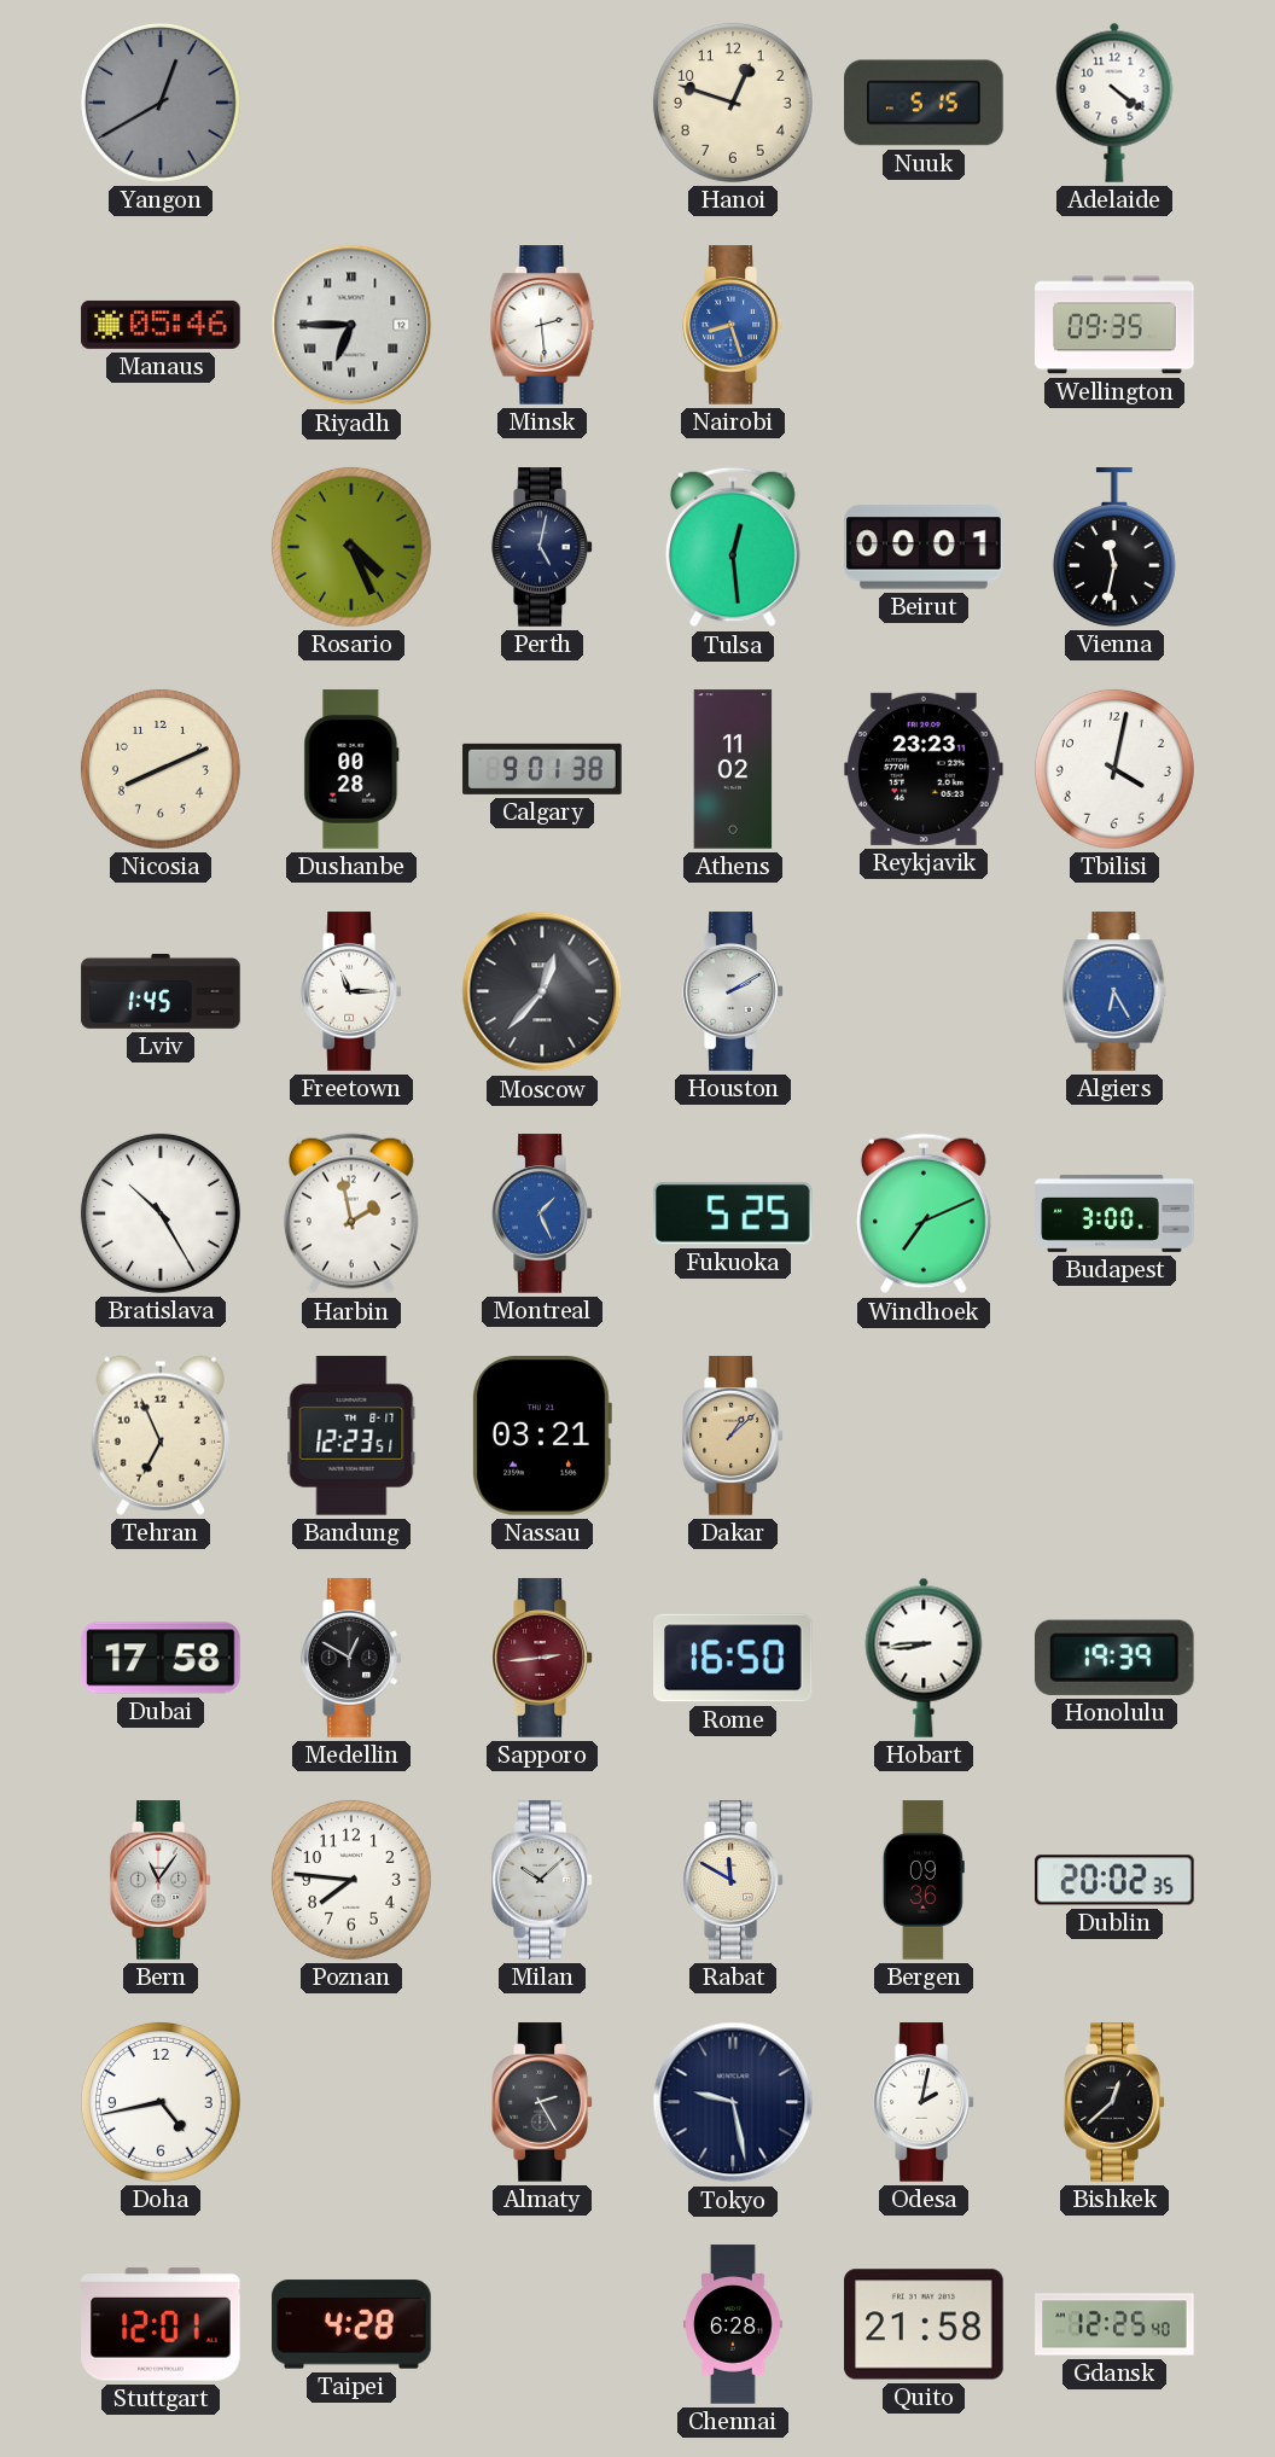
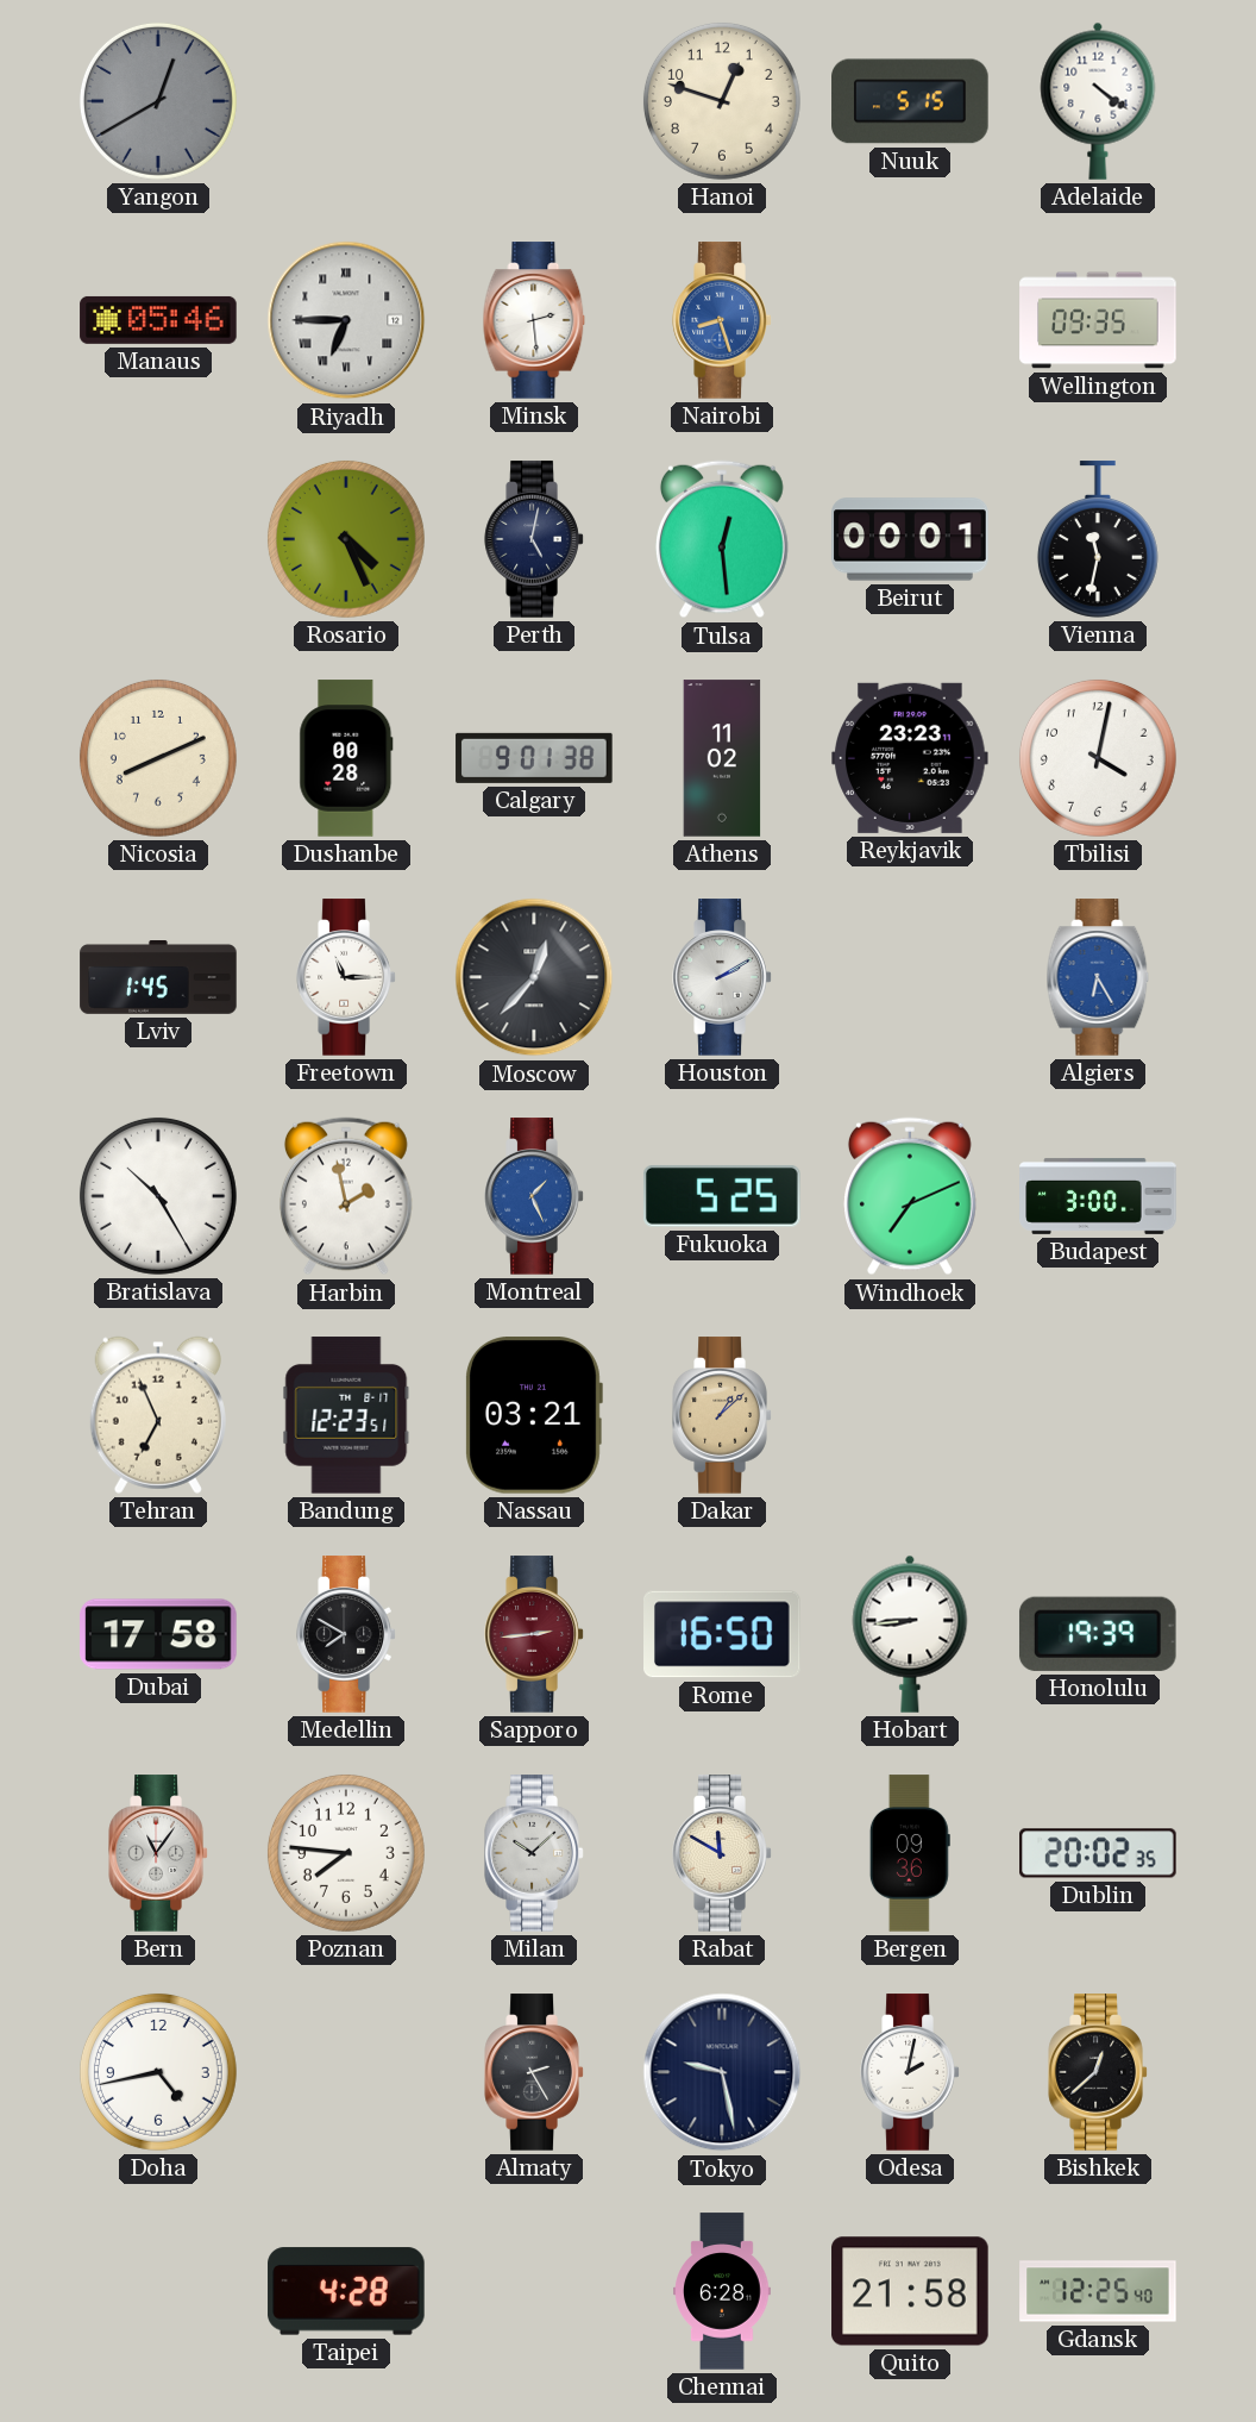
Medellin: 12:50 -> 7:50
Stuttgart: 12:01 -> none
